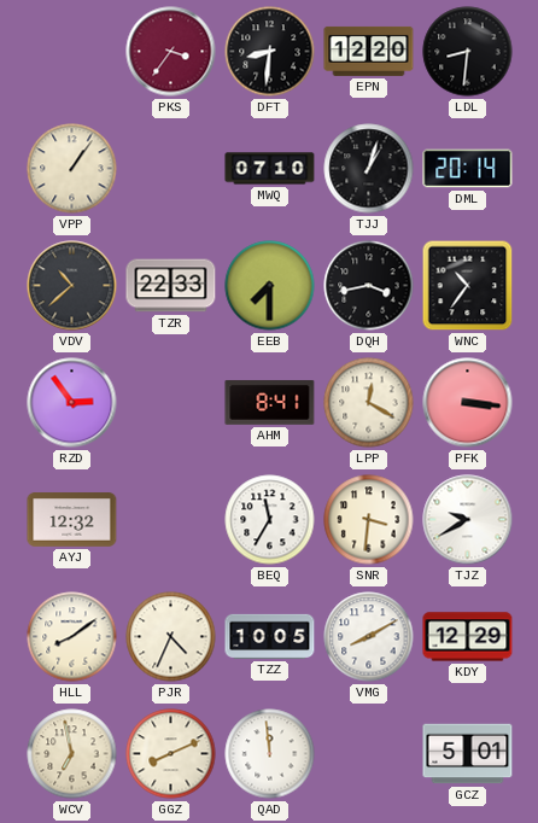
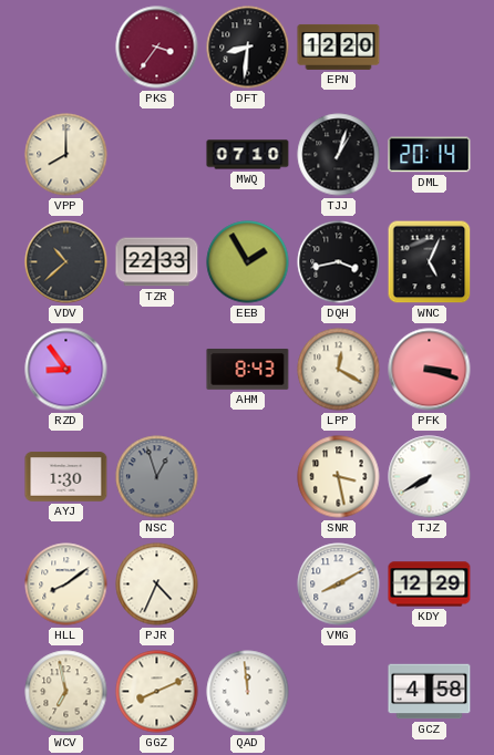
LDL: 8:31 -> none
VPP: 1:06 -> 8:00
EEB: 7:30 -> 1:55
WNC: 10:36 -> 5:04
RZD: 2:54 -> 8:54
AHM: 8:41 -> 8:43
PFK: 3:16 -> 3:18
AYJ: 12:32 -> 1:30
NSC: none -> 12:57
BEQ: 11:35 -> none
SNR: 3:31 -> 3:28
TJZ: 9:40 -> 7:40
TZZ: 10:05 -> none
GCZ: 5:01 -> 4:58
